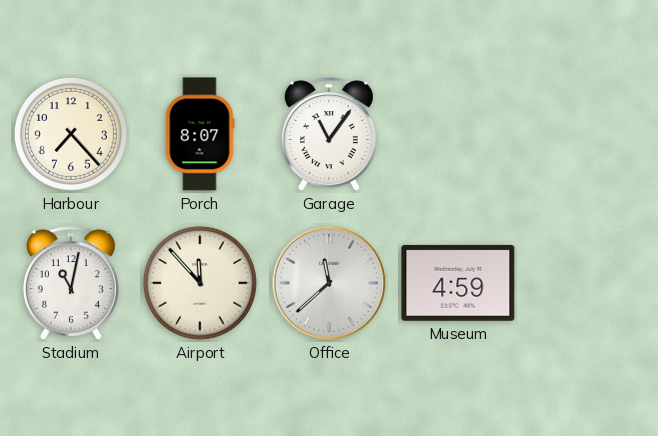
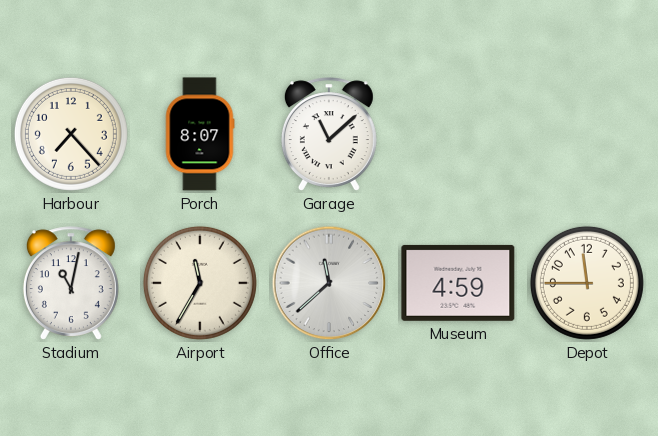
Garage: 11:06 -> 11:08
Airport: 11:53 -> 11:35
Depot: none -> 11:45
